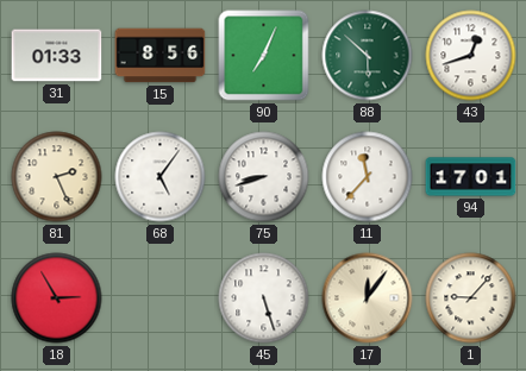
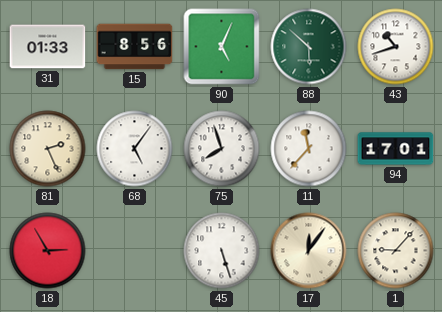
90: 7:04 -> 5:04
43: 12:42 -> 10:42
75: 8:42 -> 7:57
